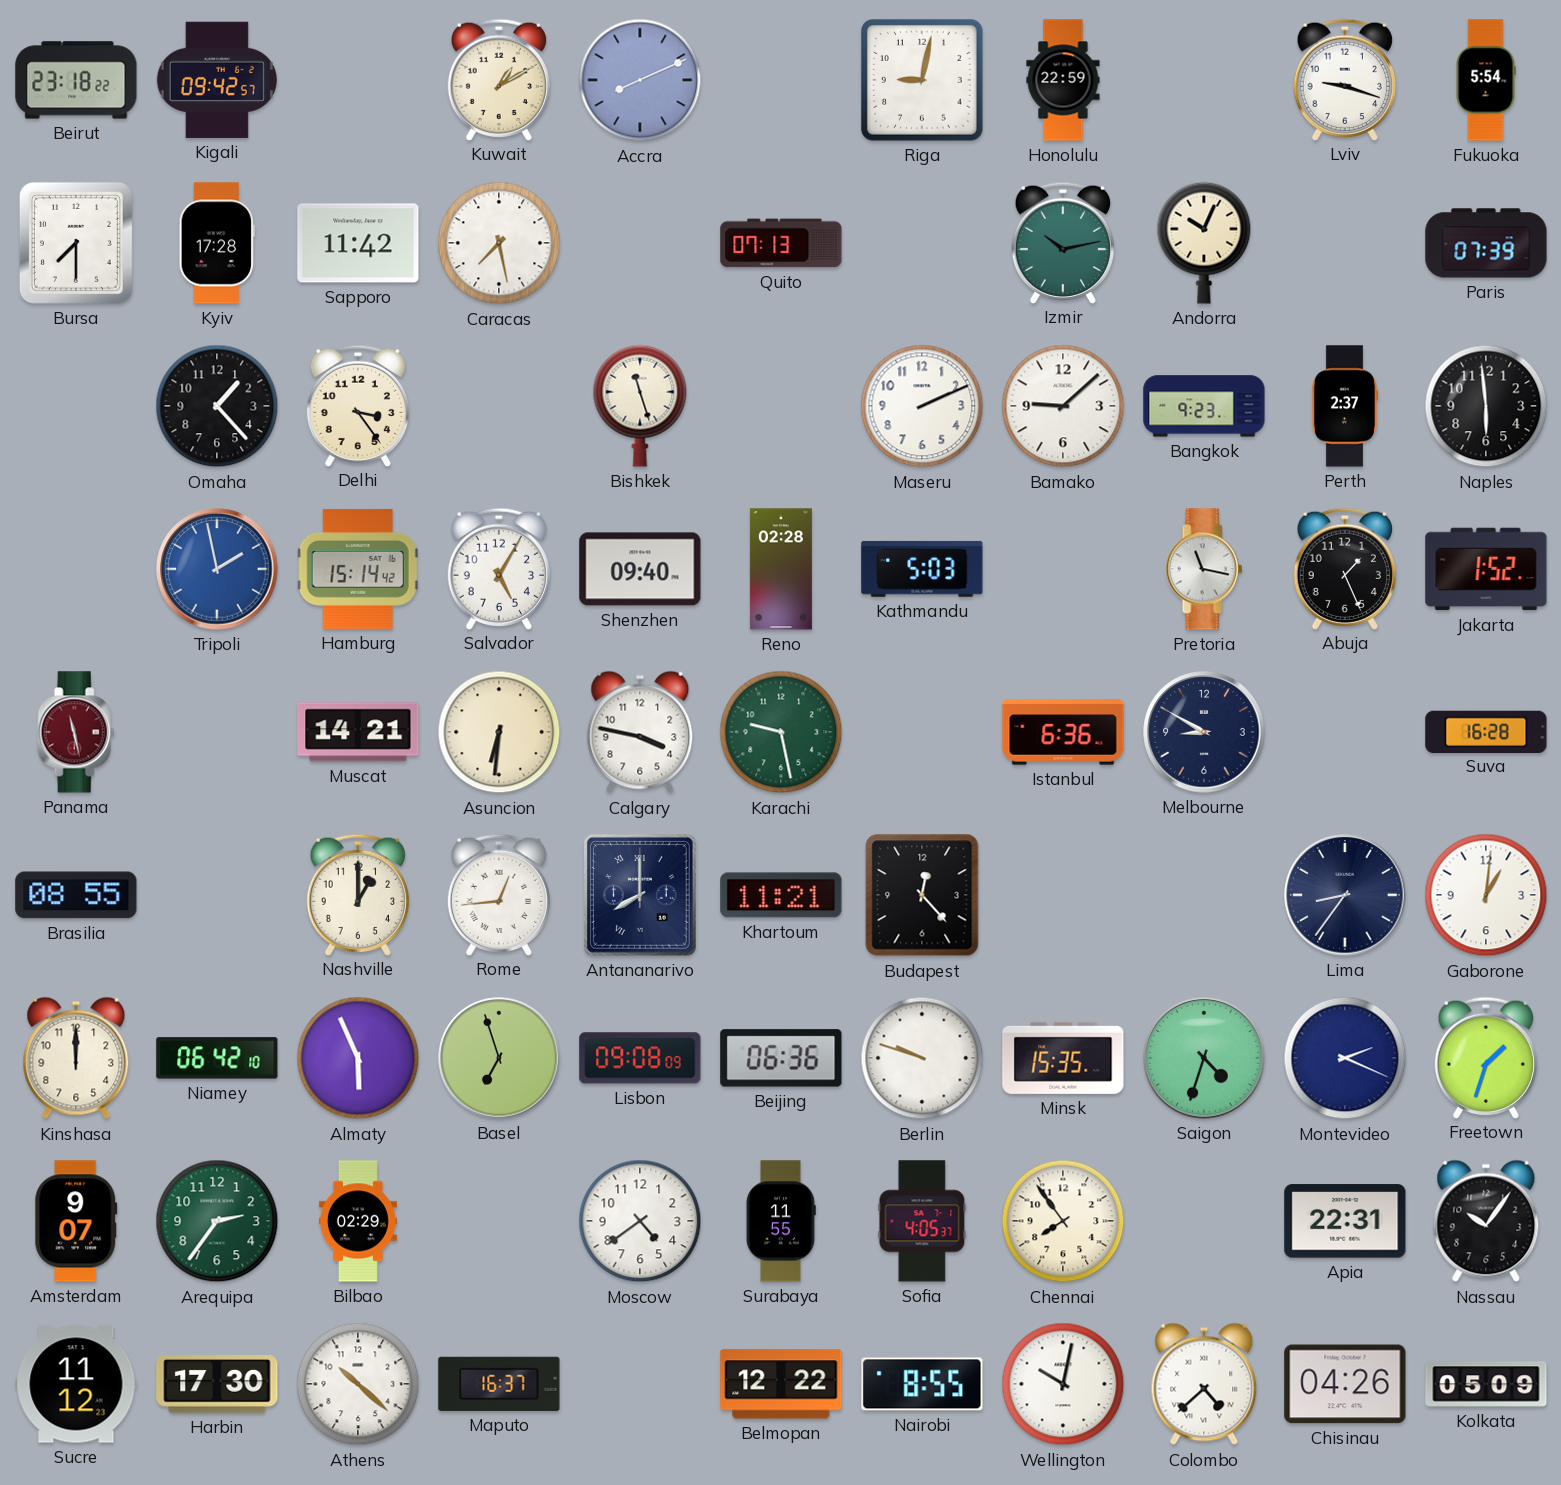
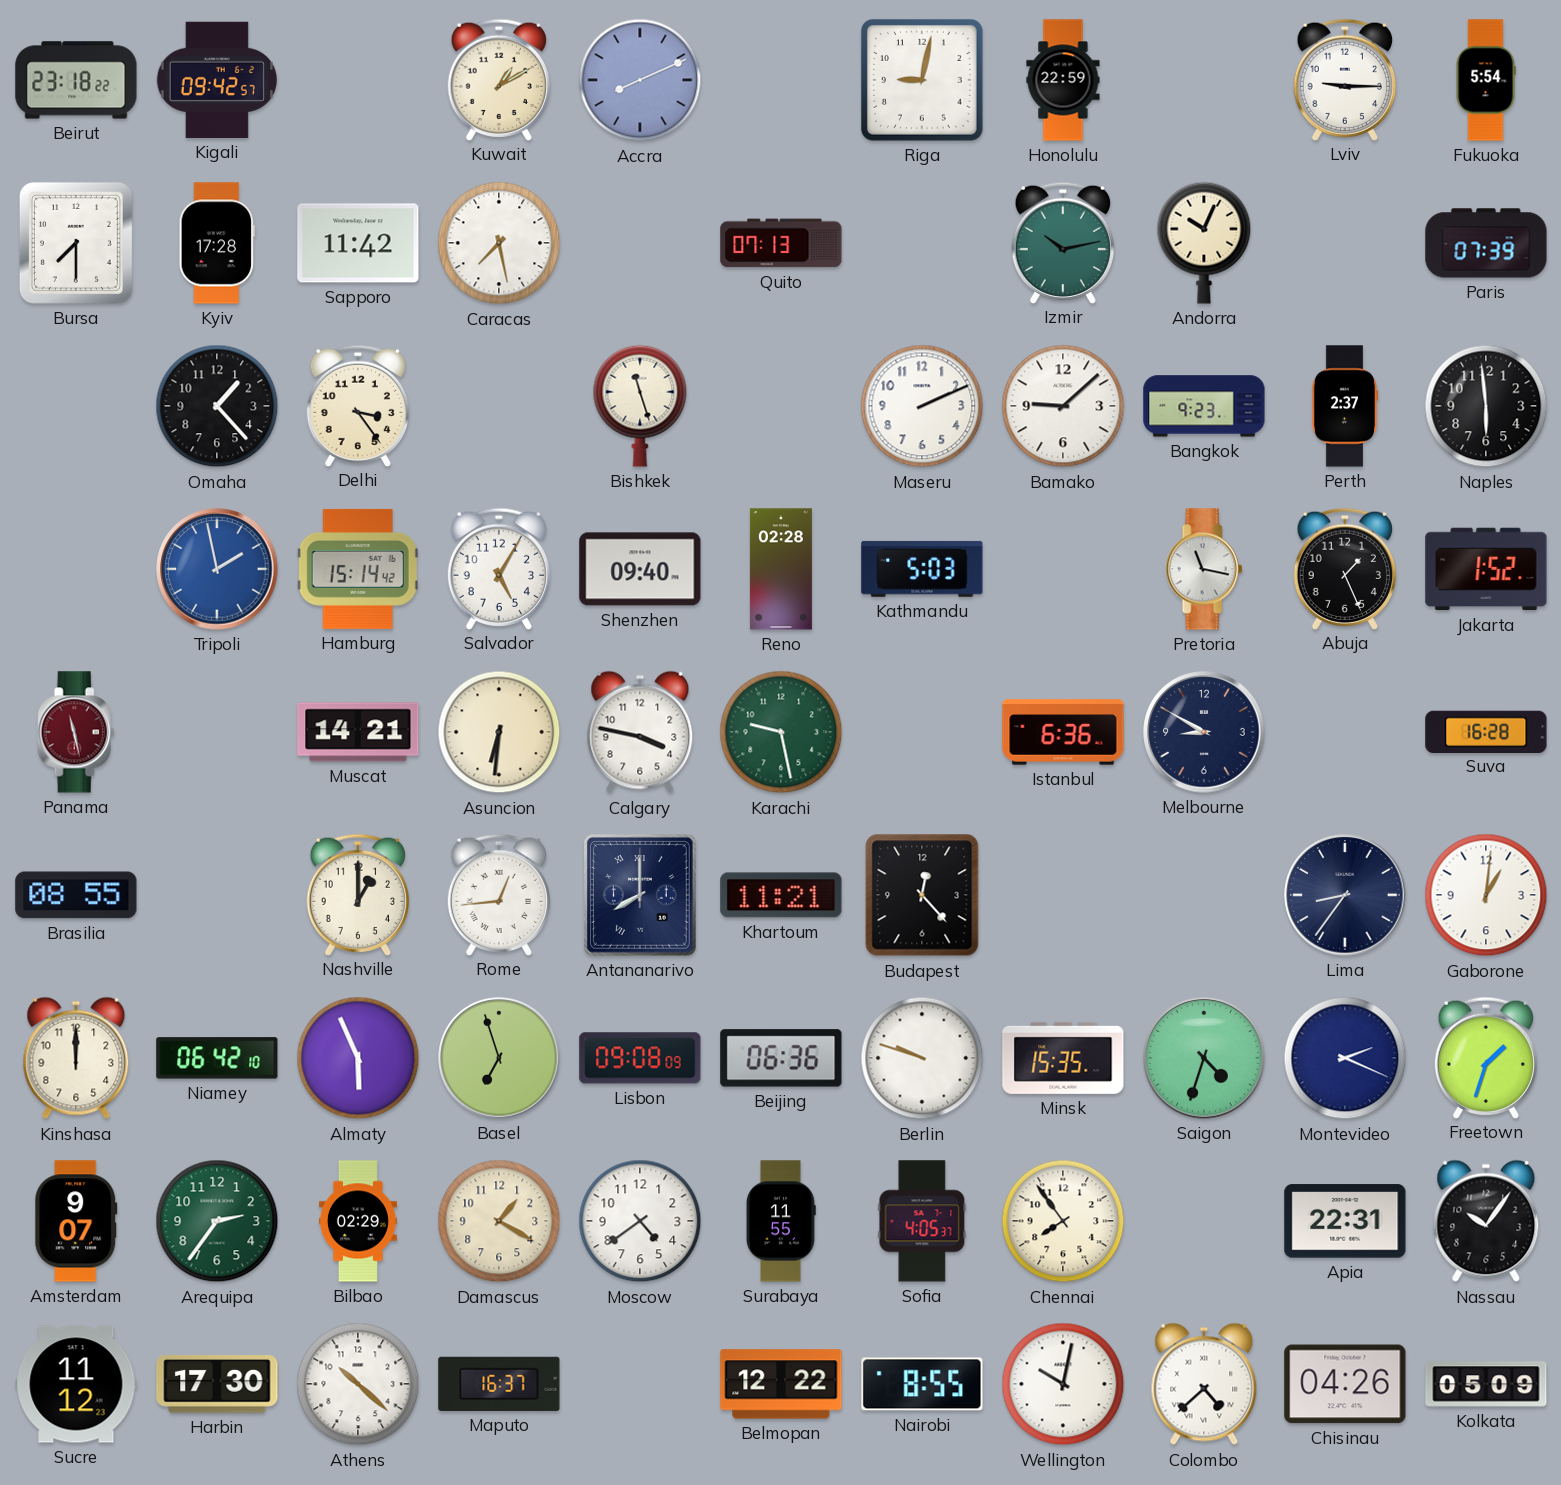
Lviv: 9:18 -> 9:15
Damascus: none -> 1:20
